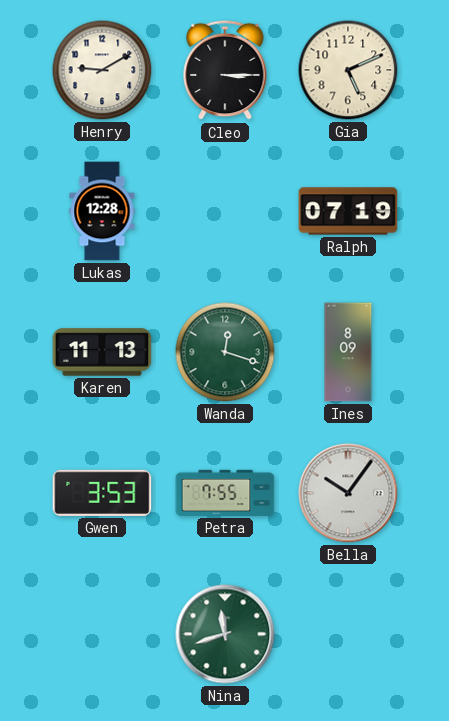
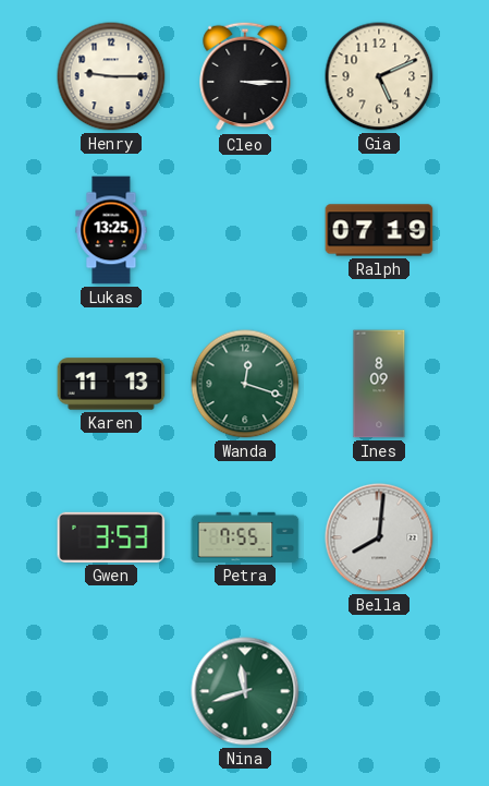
Henry: 9:10 -> 9:15
Lukas: 12:28 -> 13:25
Bella: 10:06 -> 8:01
